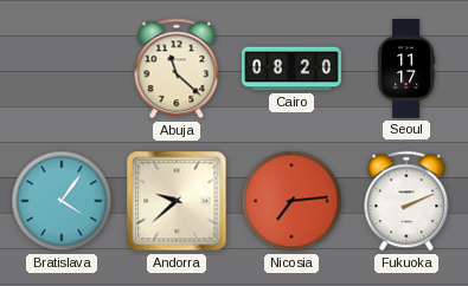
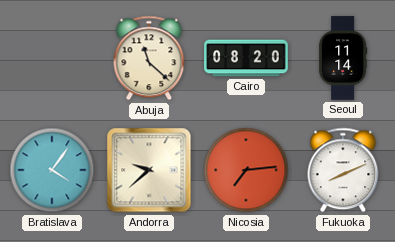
Seoul: 11:17 -> 11:14
Fukuoka: 2:11 -> 8:11
